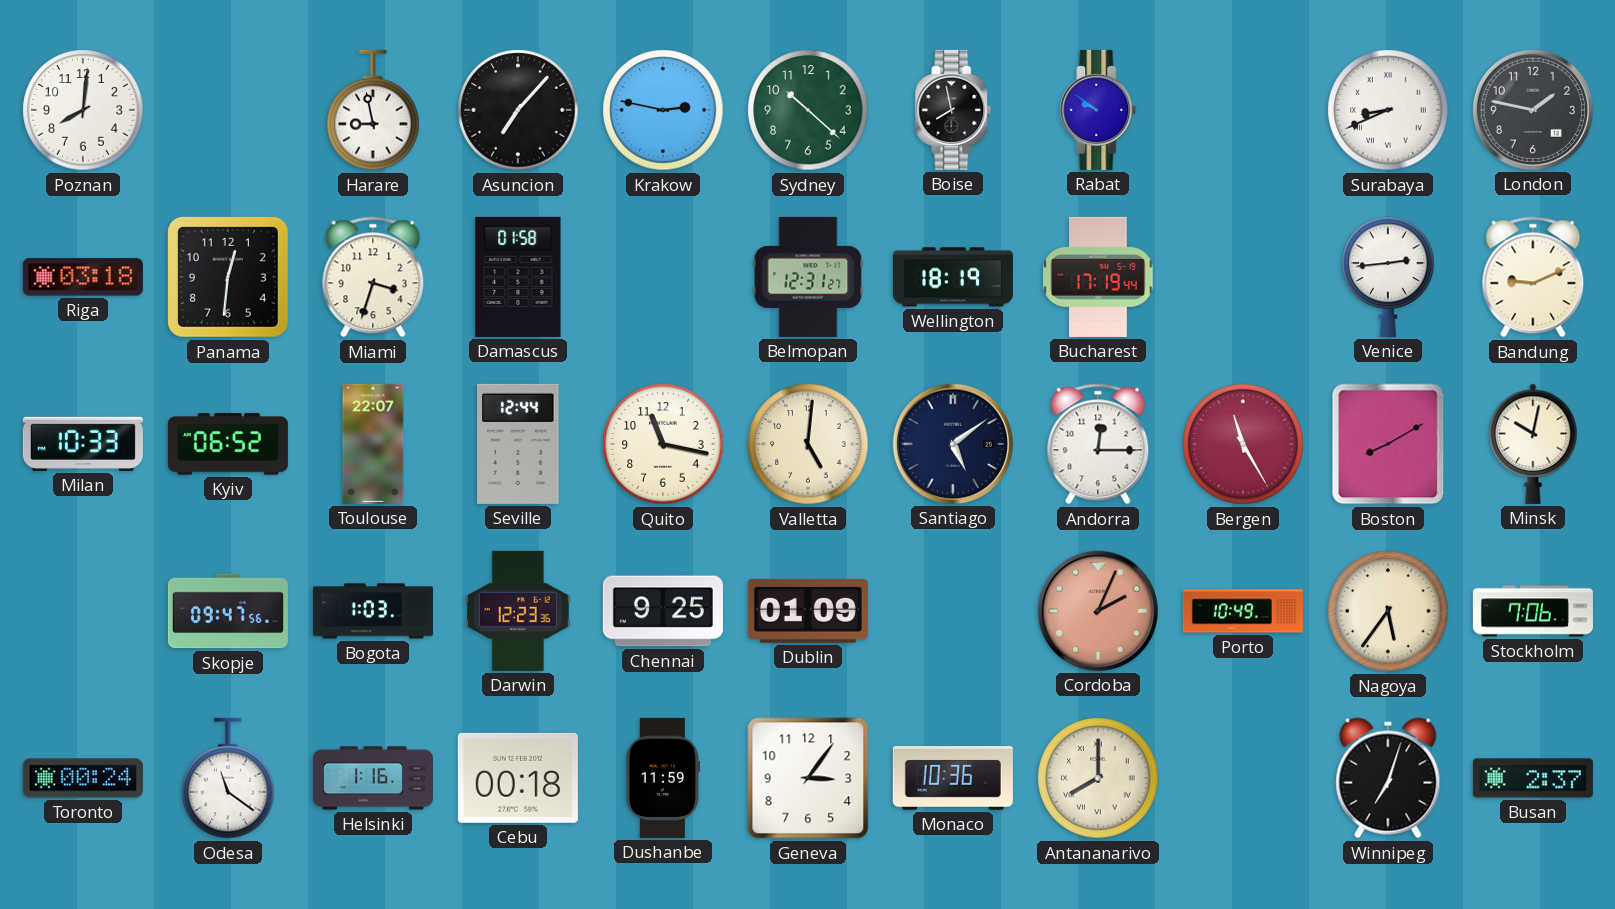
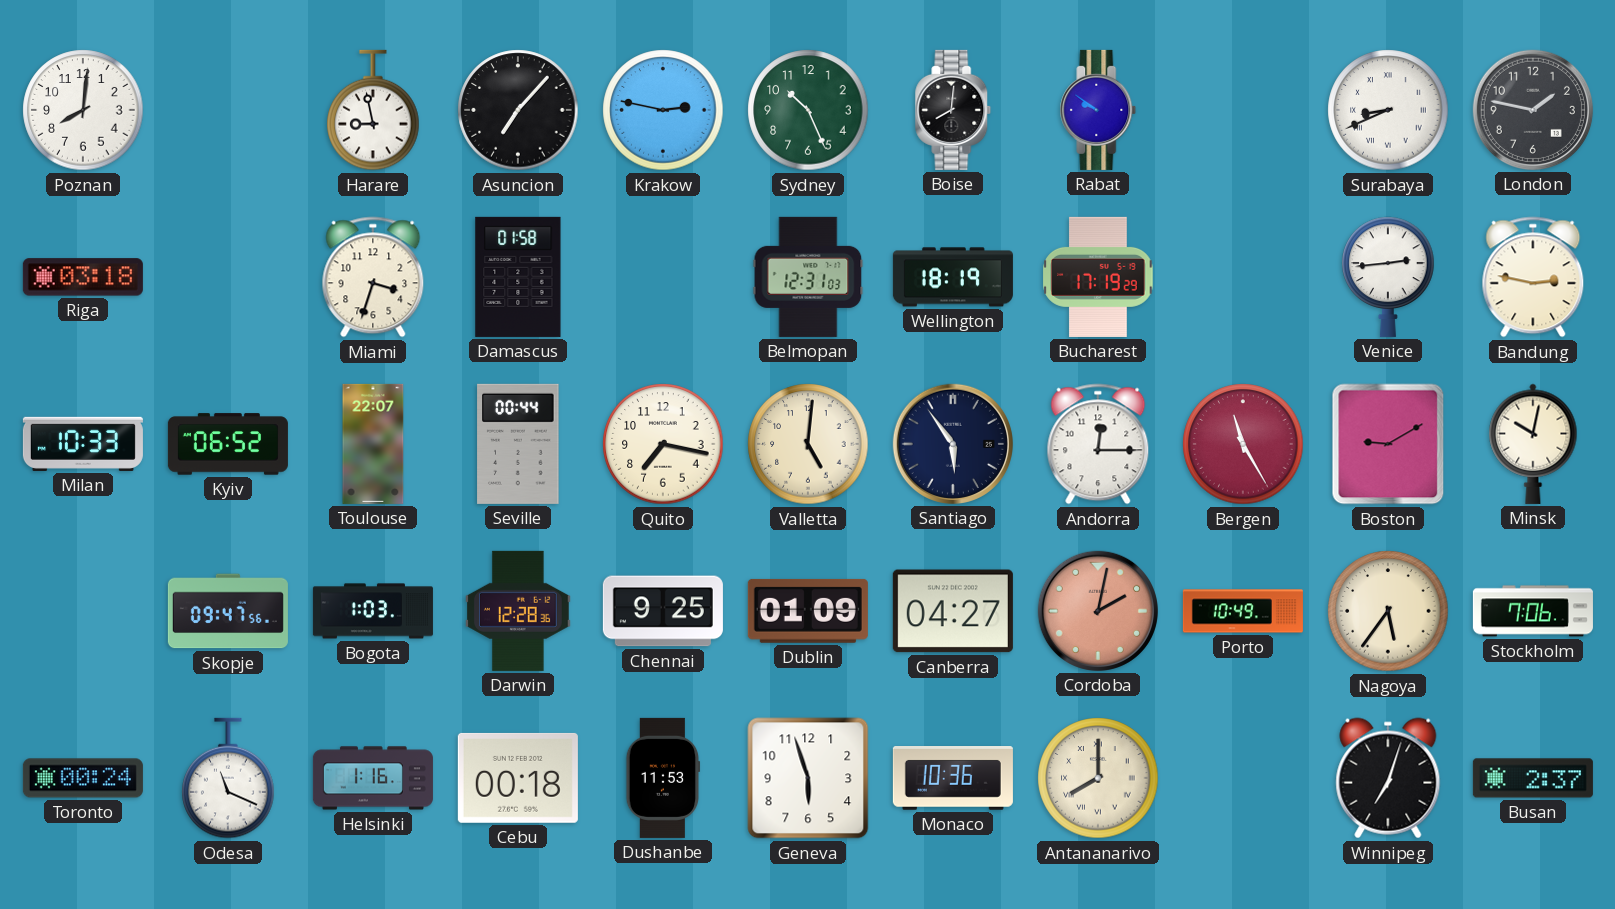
Sydney: 10:22 -> 10:26
Boise: 7:58 -> 8:01
Panama: 12:31 -> none
Belmopan: 12:31:27 -> 12:31:03
Bucharest: 17:19:44 -> 17:19:29
Bandung: 9:11 -> 2:47
Seville: 12:44 -> 00:44
Quito: 11:17 -> 7:17
Santiago: 5:09 -> 5:54
Boston: 8:10 -> 9:10
Darwin: 12:23 -> 12:28
Canberra: none -> 04:27
Cordoba: 2:04 -> 2:02
Odesa: 11:21 -> 11:19
Dushanbe: 11:59 -> 11:53
Geneva: 3:06 -> 5:57
